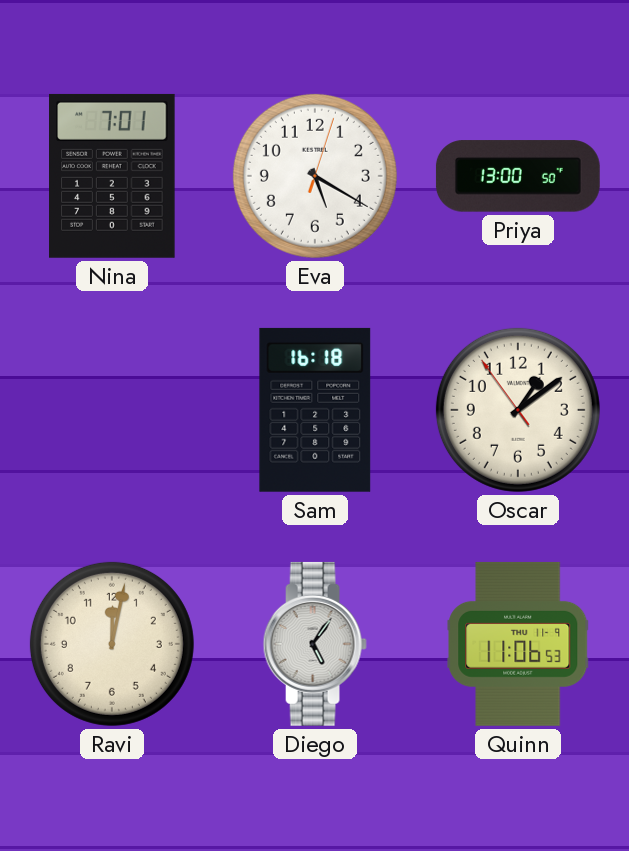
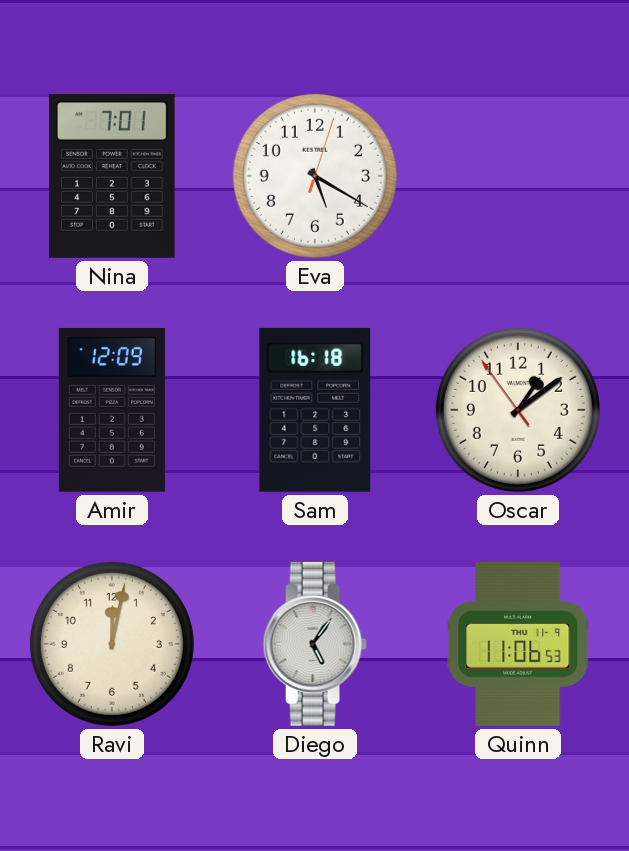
Priya: 13:00 -> none
Amir: none -> 12:09
